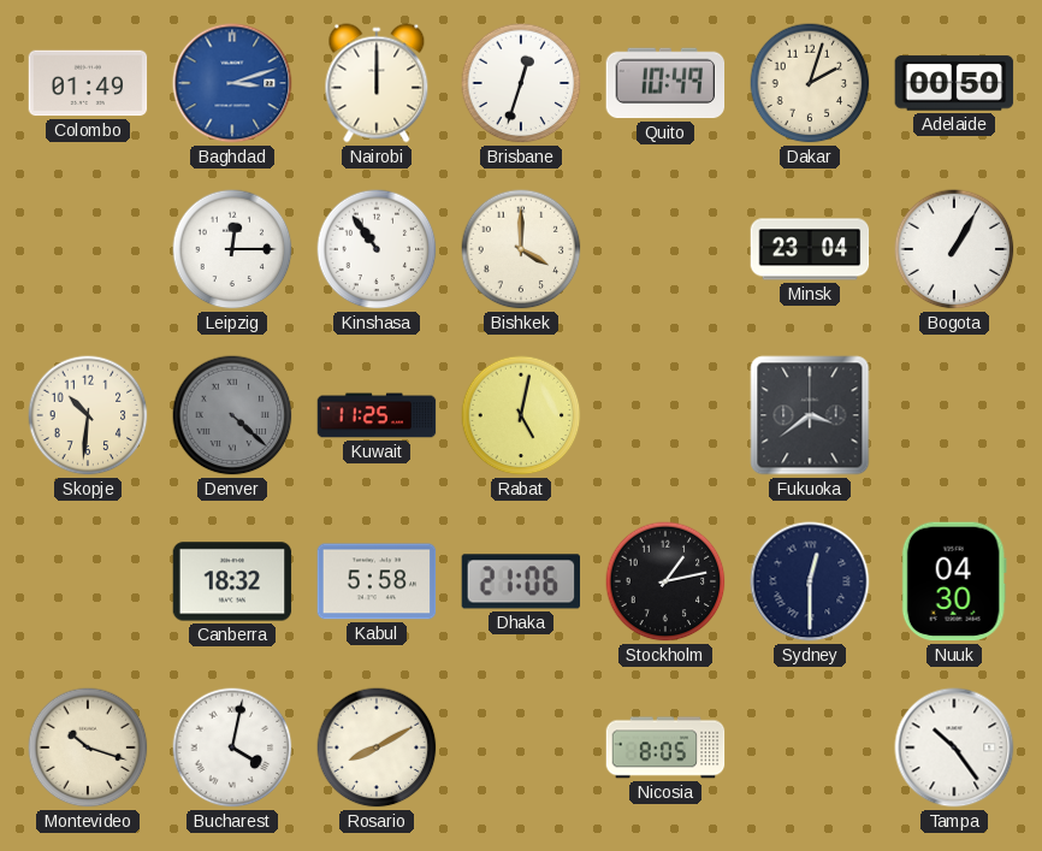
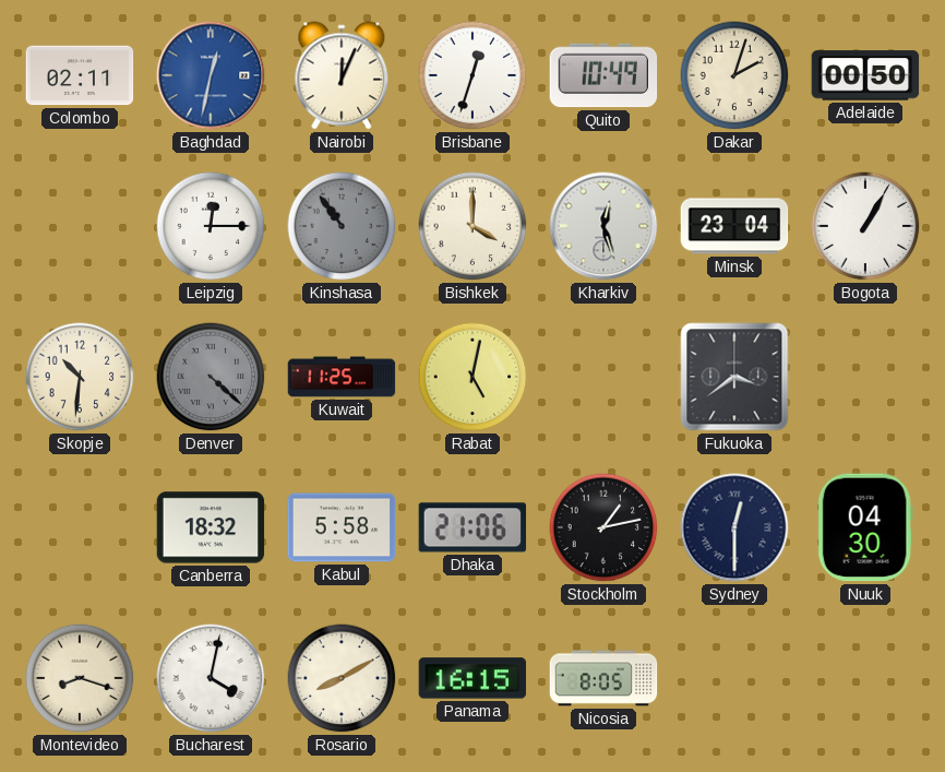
Colombo: 01:49 -> 02:11
Baghdad: 3:12 -> 12:32
Nairobi: 12:00 -> 12:04
Kinshasa dial: white -> grey
Kharkiv: none -> 12:27
Montevideo: 10:18 -> 8:18
Panama: none -> 16:15
Tampa: 10:24 -> none
